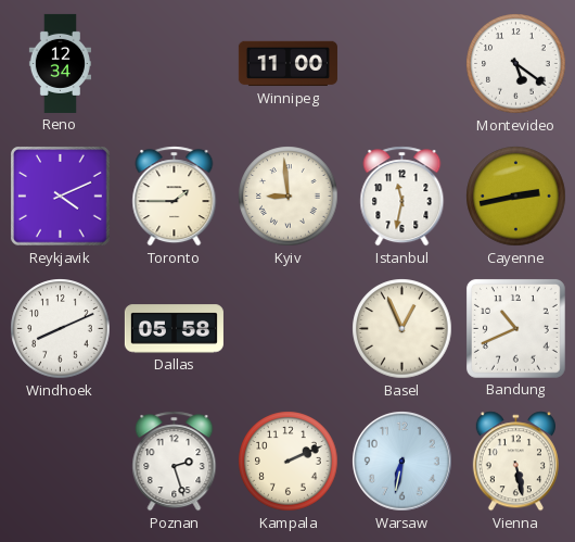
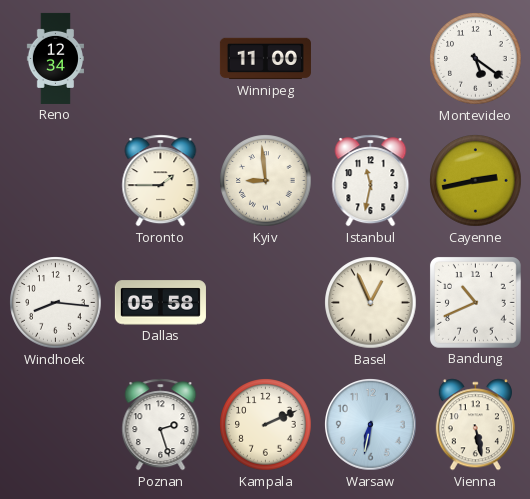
Reykjavik: 4:11 -> none
Windhoek: 8:11 -> 8:16
